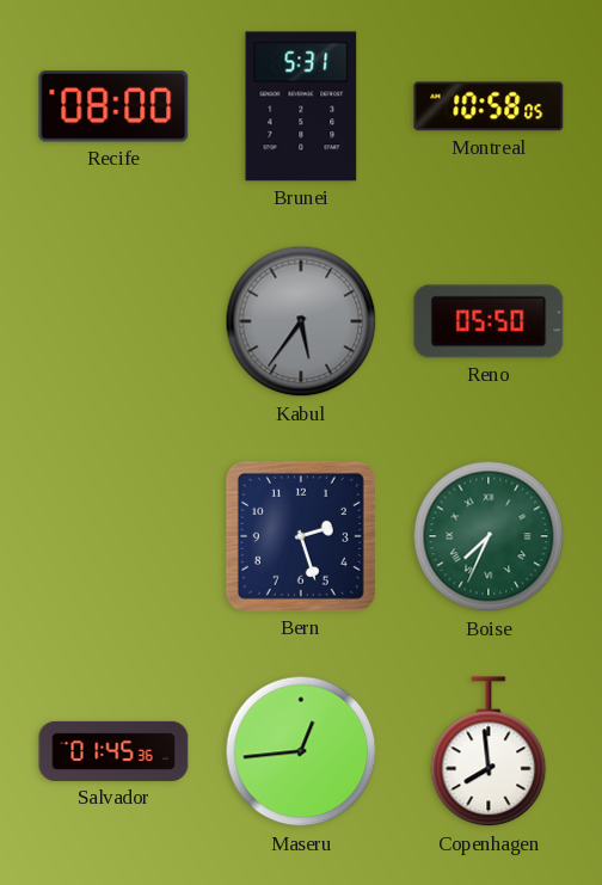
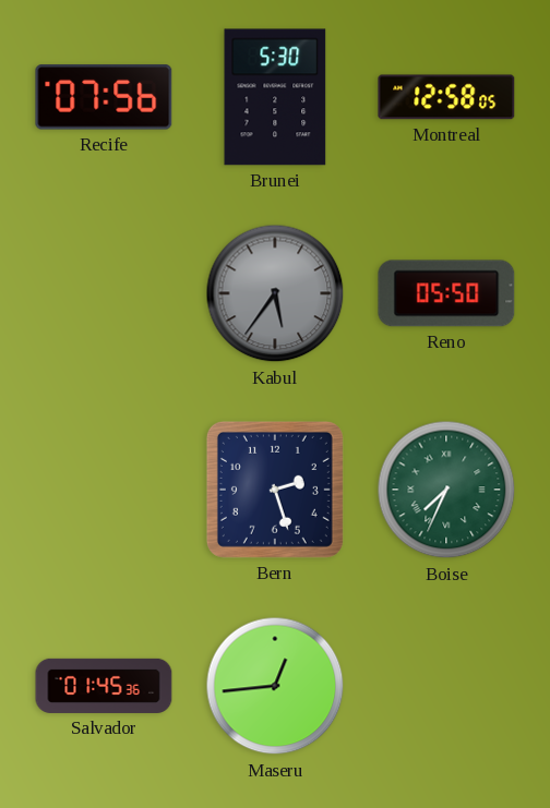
Recife: 08:00 -> 07:56
Brunei: 5:31 -> 5:30
Montreal: 10:58 -> 12:58
Copenhagen: 7:59 -> none
